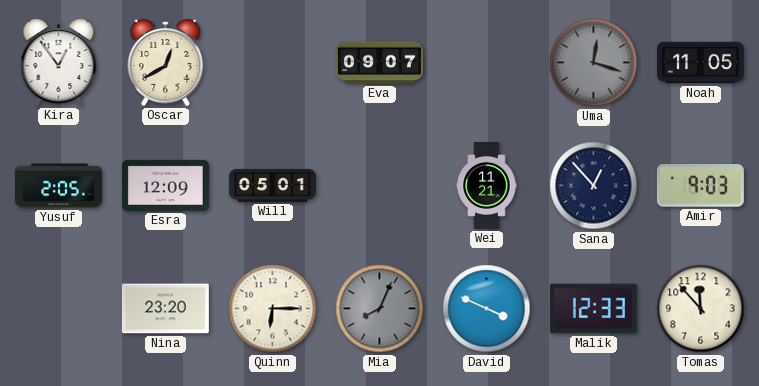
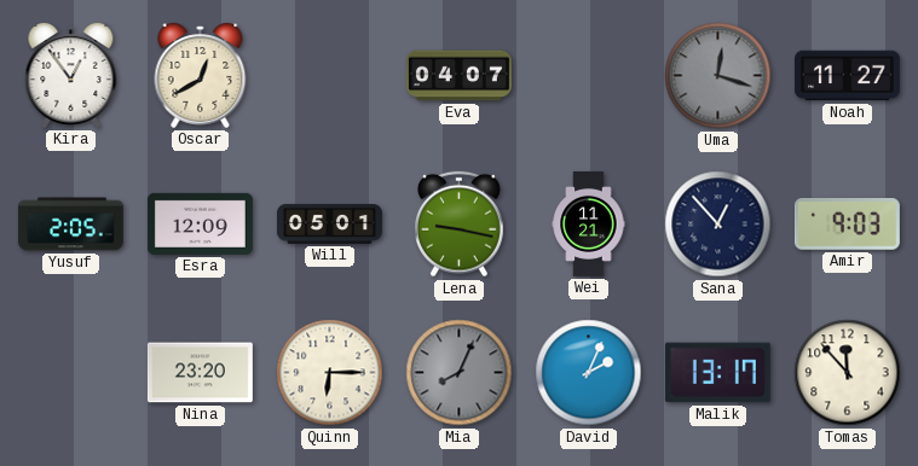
Eva: 09:07 -> 04:07
Noah: 11:05 -> 11:27
Lena: none -> 9:17
David: 3:49 -> 2:04
Malik: 12:33 -> 13:17
